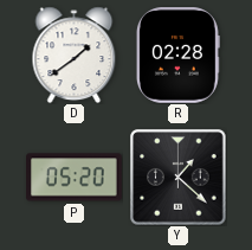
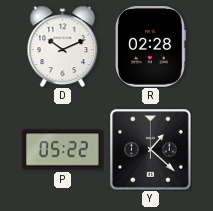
D: 1:39 -> 10:11
P: 05:20 -> 05:22
